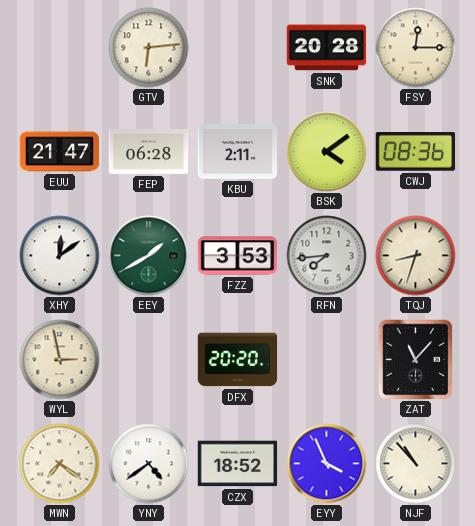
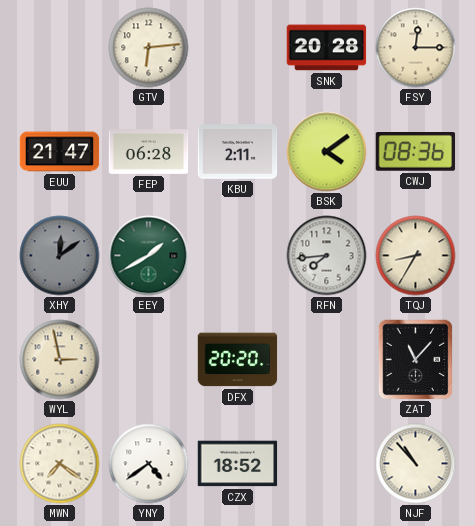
XHY dial: white -> grey
FZZ: 3:53 -> none
TQJ: 8:33 -> 8:35
EYY: 3:56 -> none
